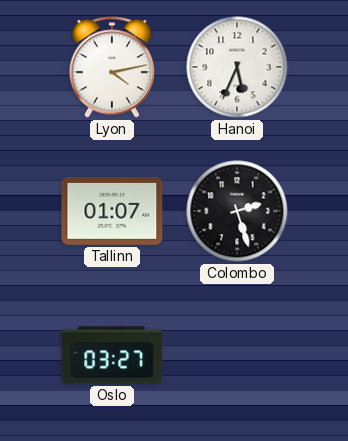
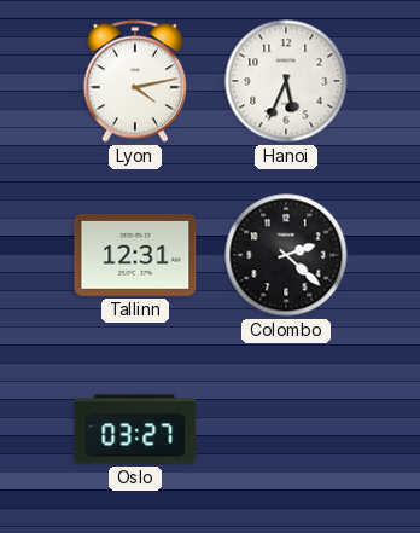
Tallinn: 01:07 -> 12:31
Colombo: 2:27 -> 2:22
